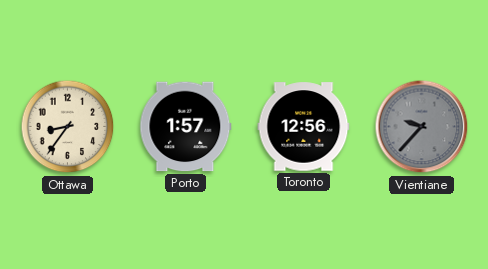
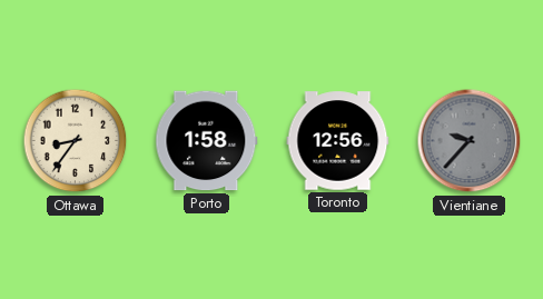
Porto: 1:57 -> 1:58
